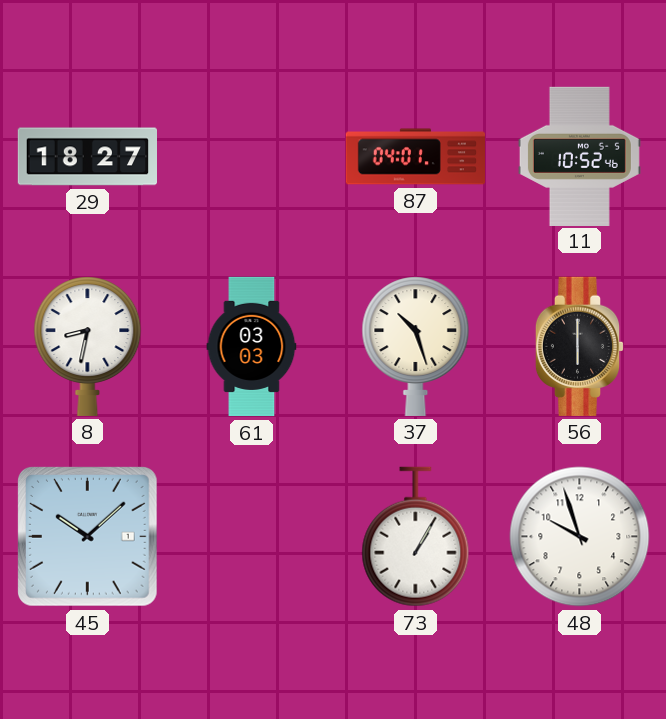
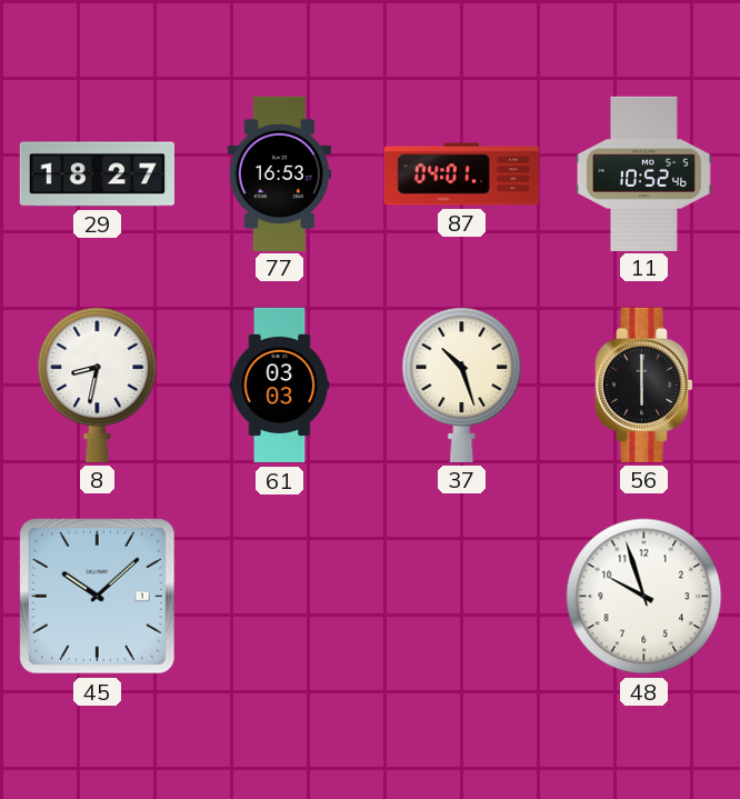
77: none -> 16:53
73: 1:05 -> none
